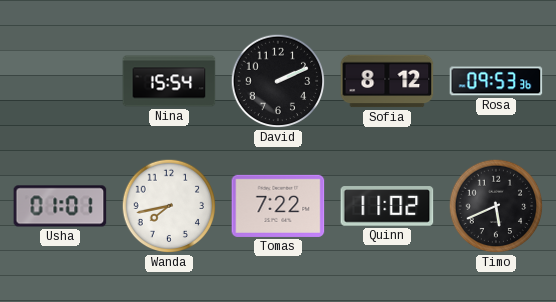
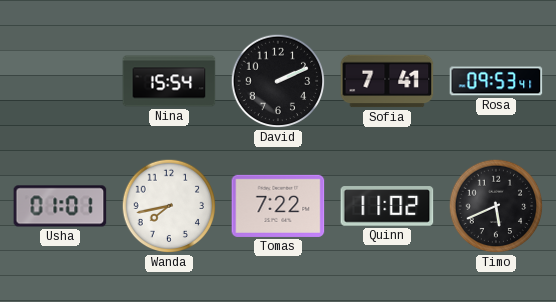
Sofia: 8:12 -> 7:41
Rosa: 09:53:36 -> 09:53:41
